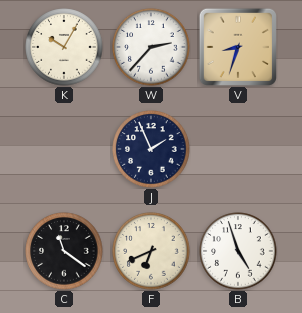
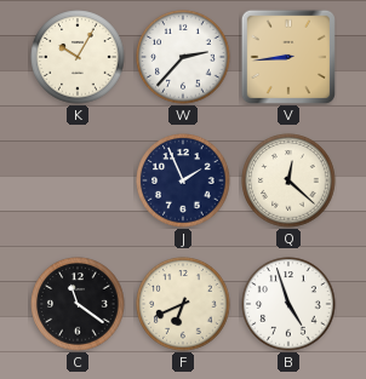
V: 8:33 -> 8:44
Q: none -> 12:22
